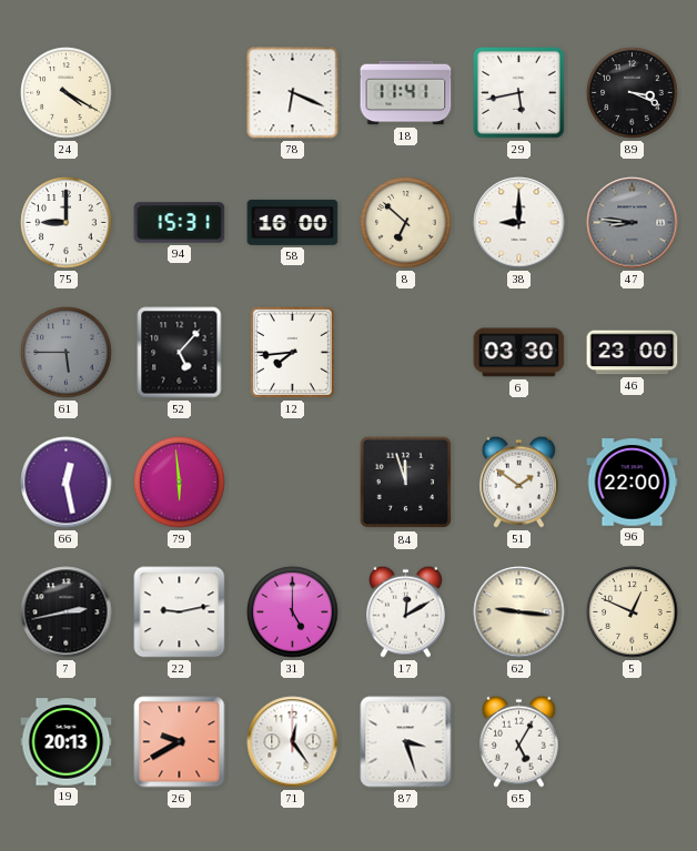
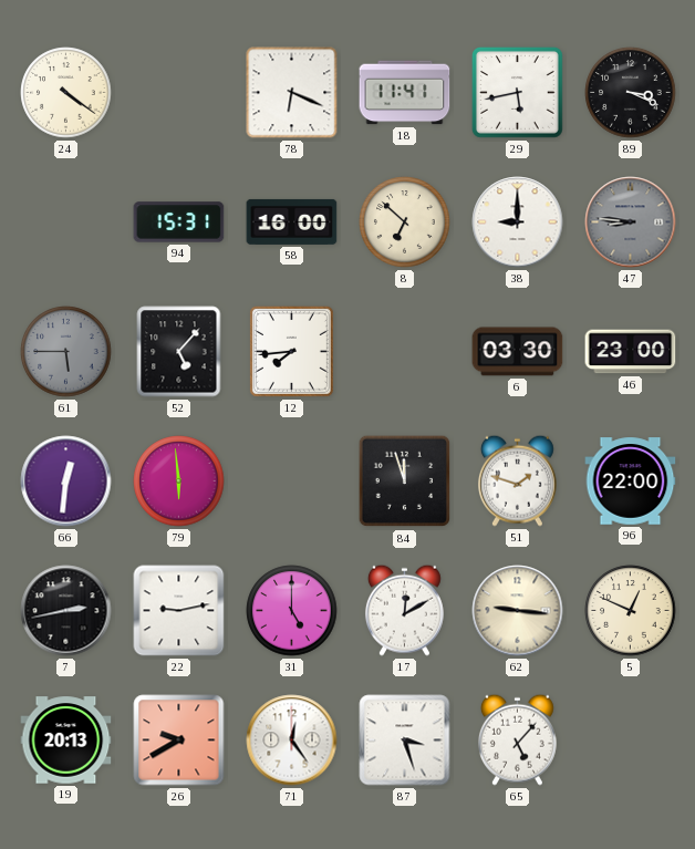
24: 4:20 -> 4:21
75: 9:00 -> none
66: 12:28 -> 12:31
51: 1:51 -> 1:48
65: 5:05 -> 5:07
